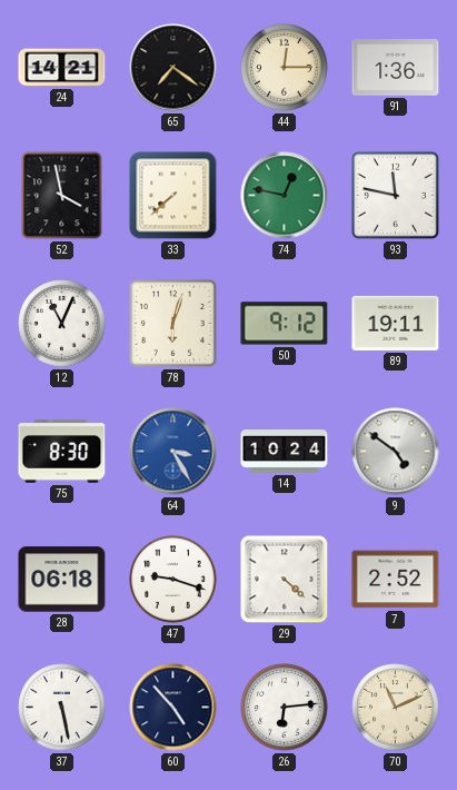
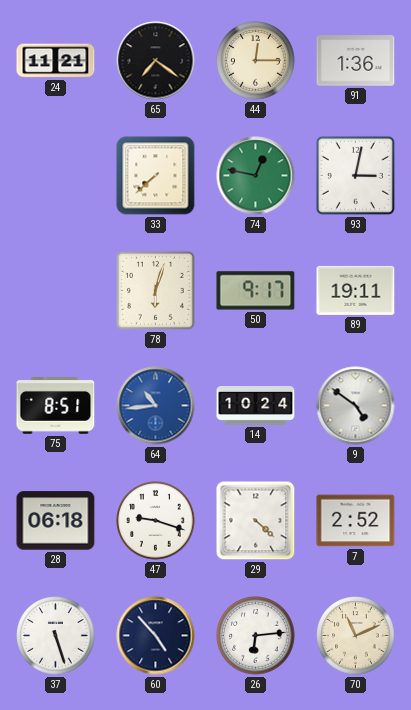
24: 14:21 -> 11:21
52: 3:58 -> none
93: 11:47 -> 3:02
12: 11:04 -> none
50: 9:12 -> 9:17
75: 8:30 -> 8:51
64: 3:25 -> 10:44
37: 5:28 -> 5:27
